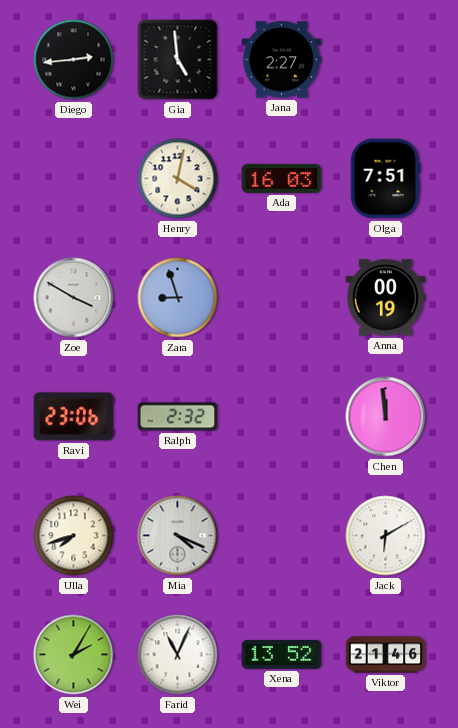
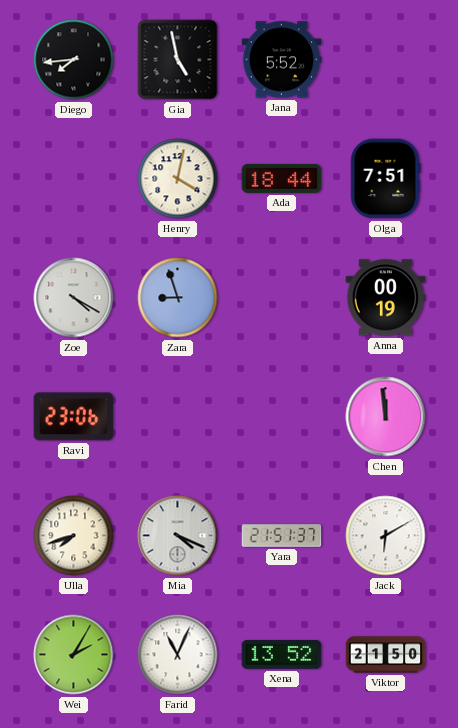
Diego: 2:44 -> 7:44
Gia: 4:59 -> 4:58
Jana: 2:27 -> 5:52
Ada: 16:03 -> 18:44
Zoe: 3:50 -> 4:20
Ralph: 2:32 -> none
Yara: none -> 21:51
Viktor: 21:46 -> 21:50
